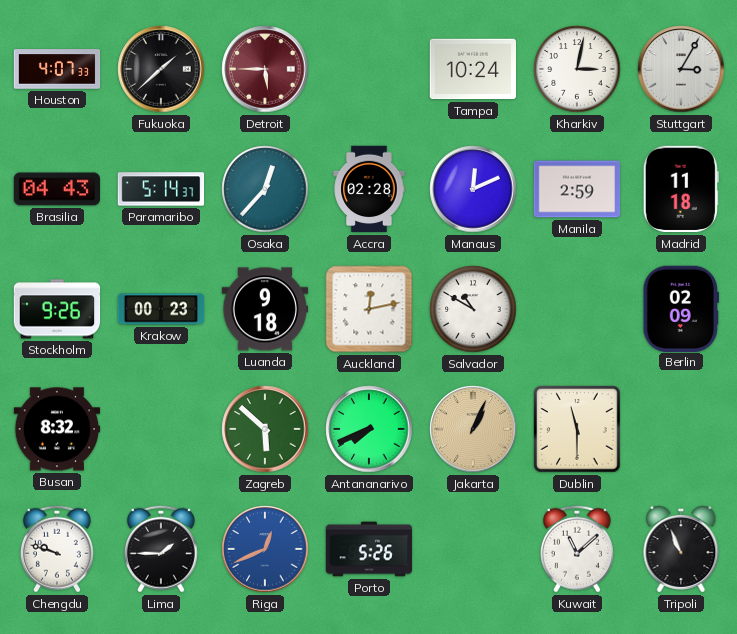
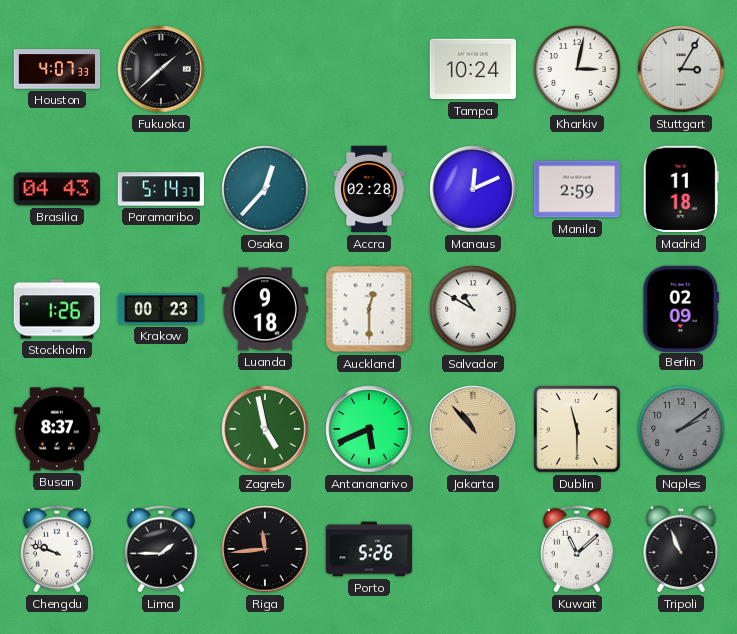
Detroit: 5:45 -> none
Stockholm: 9:26 -> 1:26
Auckland: 12:13 -> 12:30
Busan: 8:32 -> 8:37
Zagreb: 5:52 -> 4:58
Antananarivo: 7:41 -> 5:41
Jakarta: 1:04 -> 10:53
Naples: none -> 2:09
Riga: 12:41 -> 11:44
Riga dial: blue -> black
